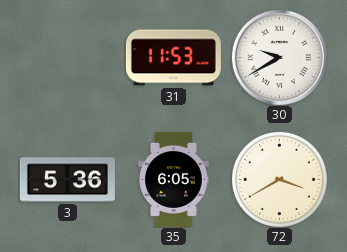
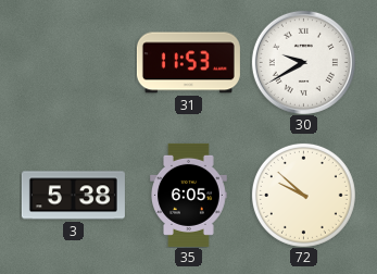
3: 5:36 -> 5:38
72: 3:40 -> 9:52
